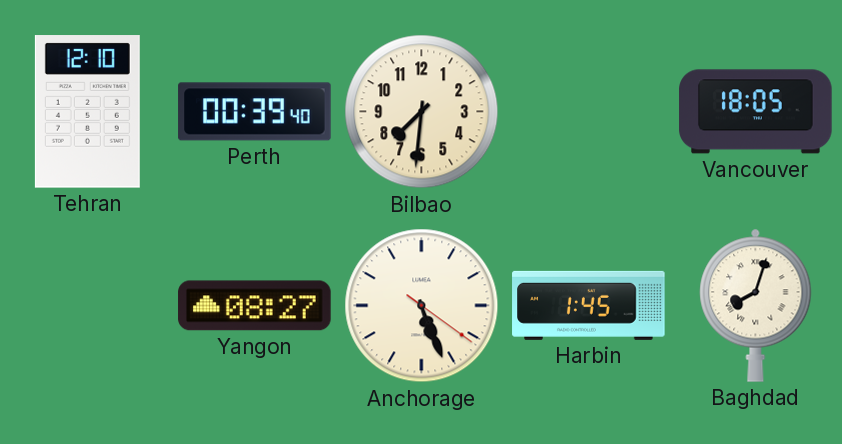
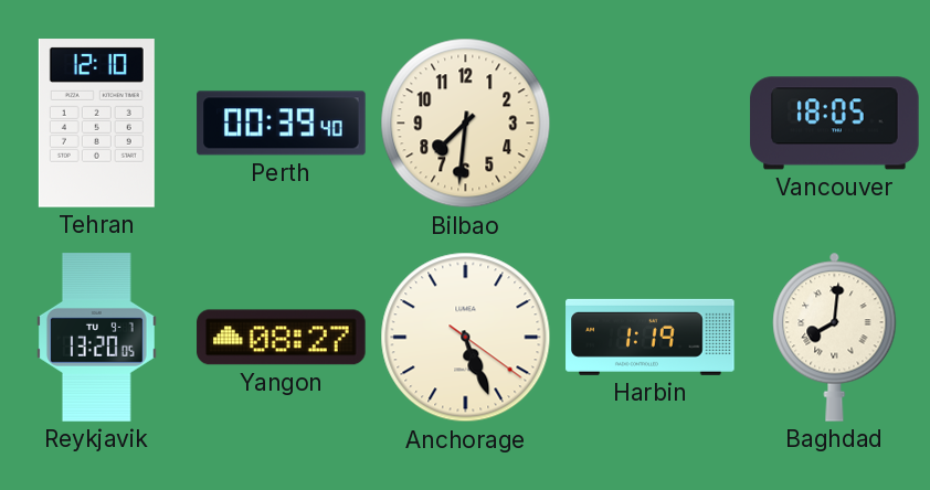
Reykjavik: none -> 13:20
Harbin: 1:45 -> 1:19
Baghdad: 8:03 -> 8:01
